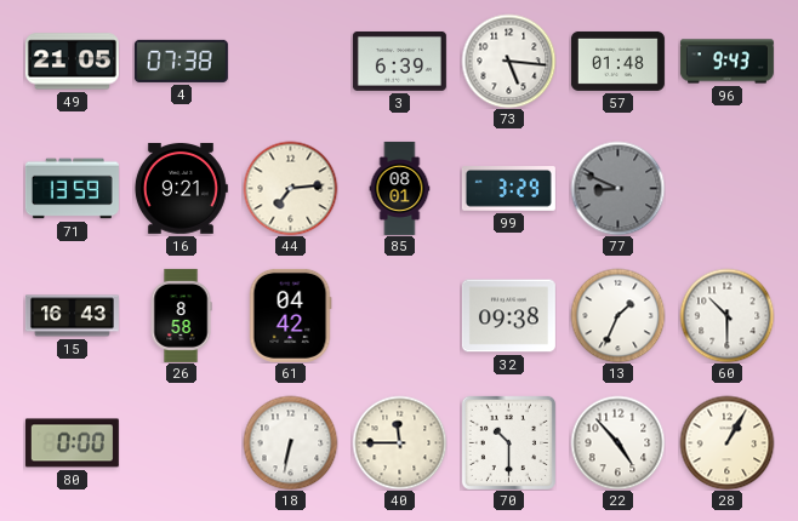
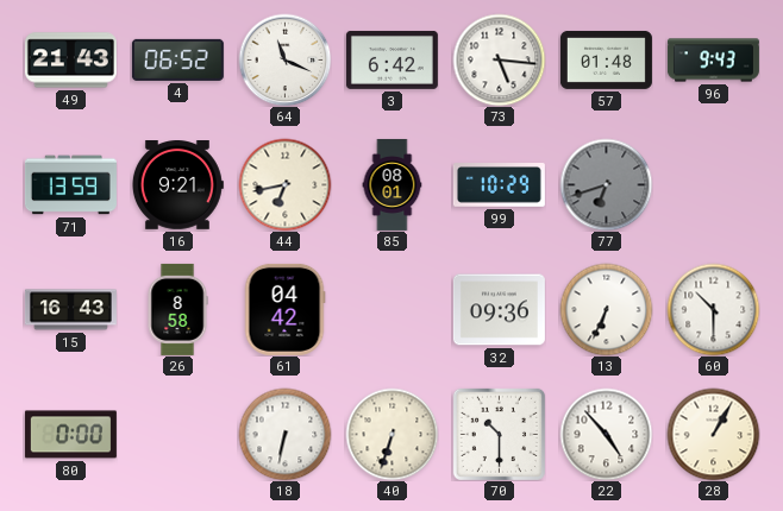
49: 21:05 -> 21:43
4: 07:38 -> 06:52
64: none -> 11:19
3: 6:39 -> 6:42
44: 7:14 -> 6:43
99: 3:29 -> 10:29
77: 8:49 -> 6:42
32: 09:38 -> 09:36
13: 1:34 -> 6:34
40: 11:45 -> 6:33
